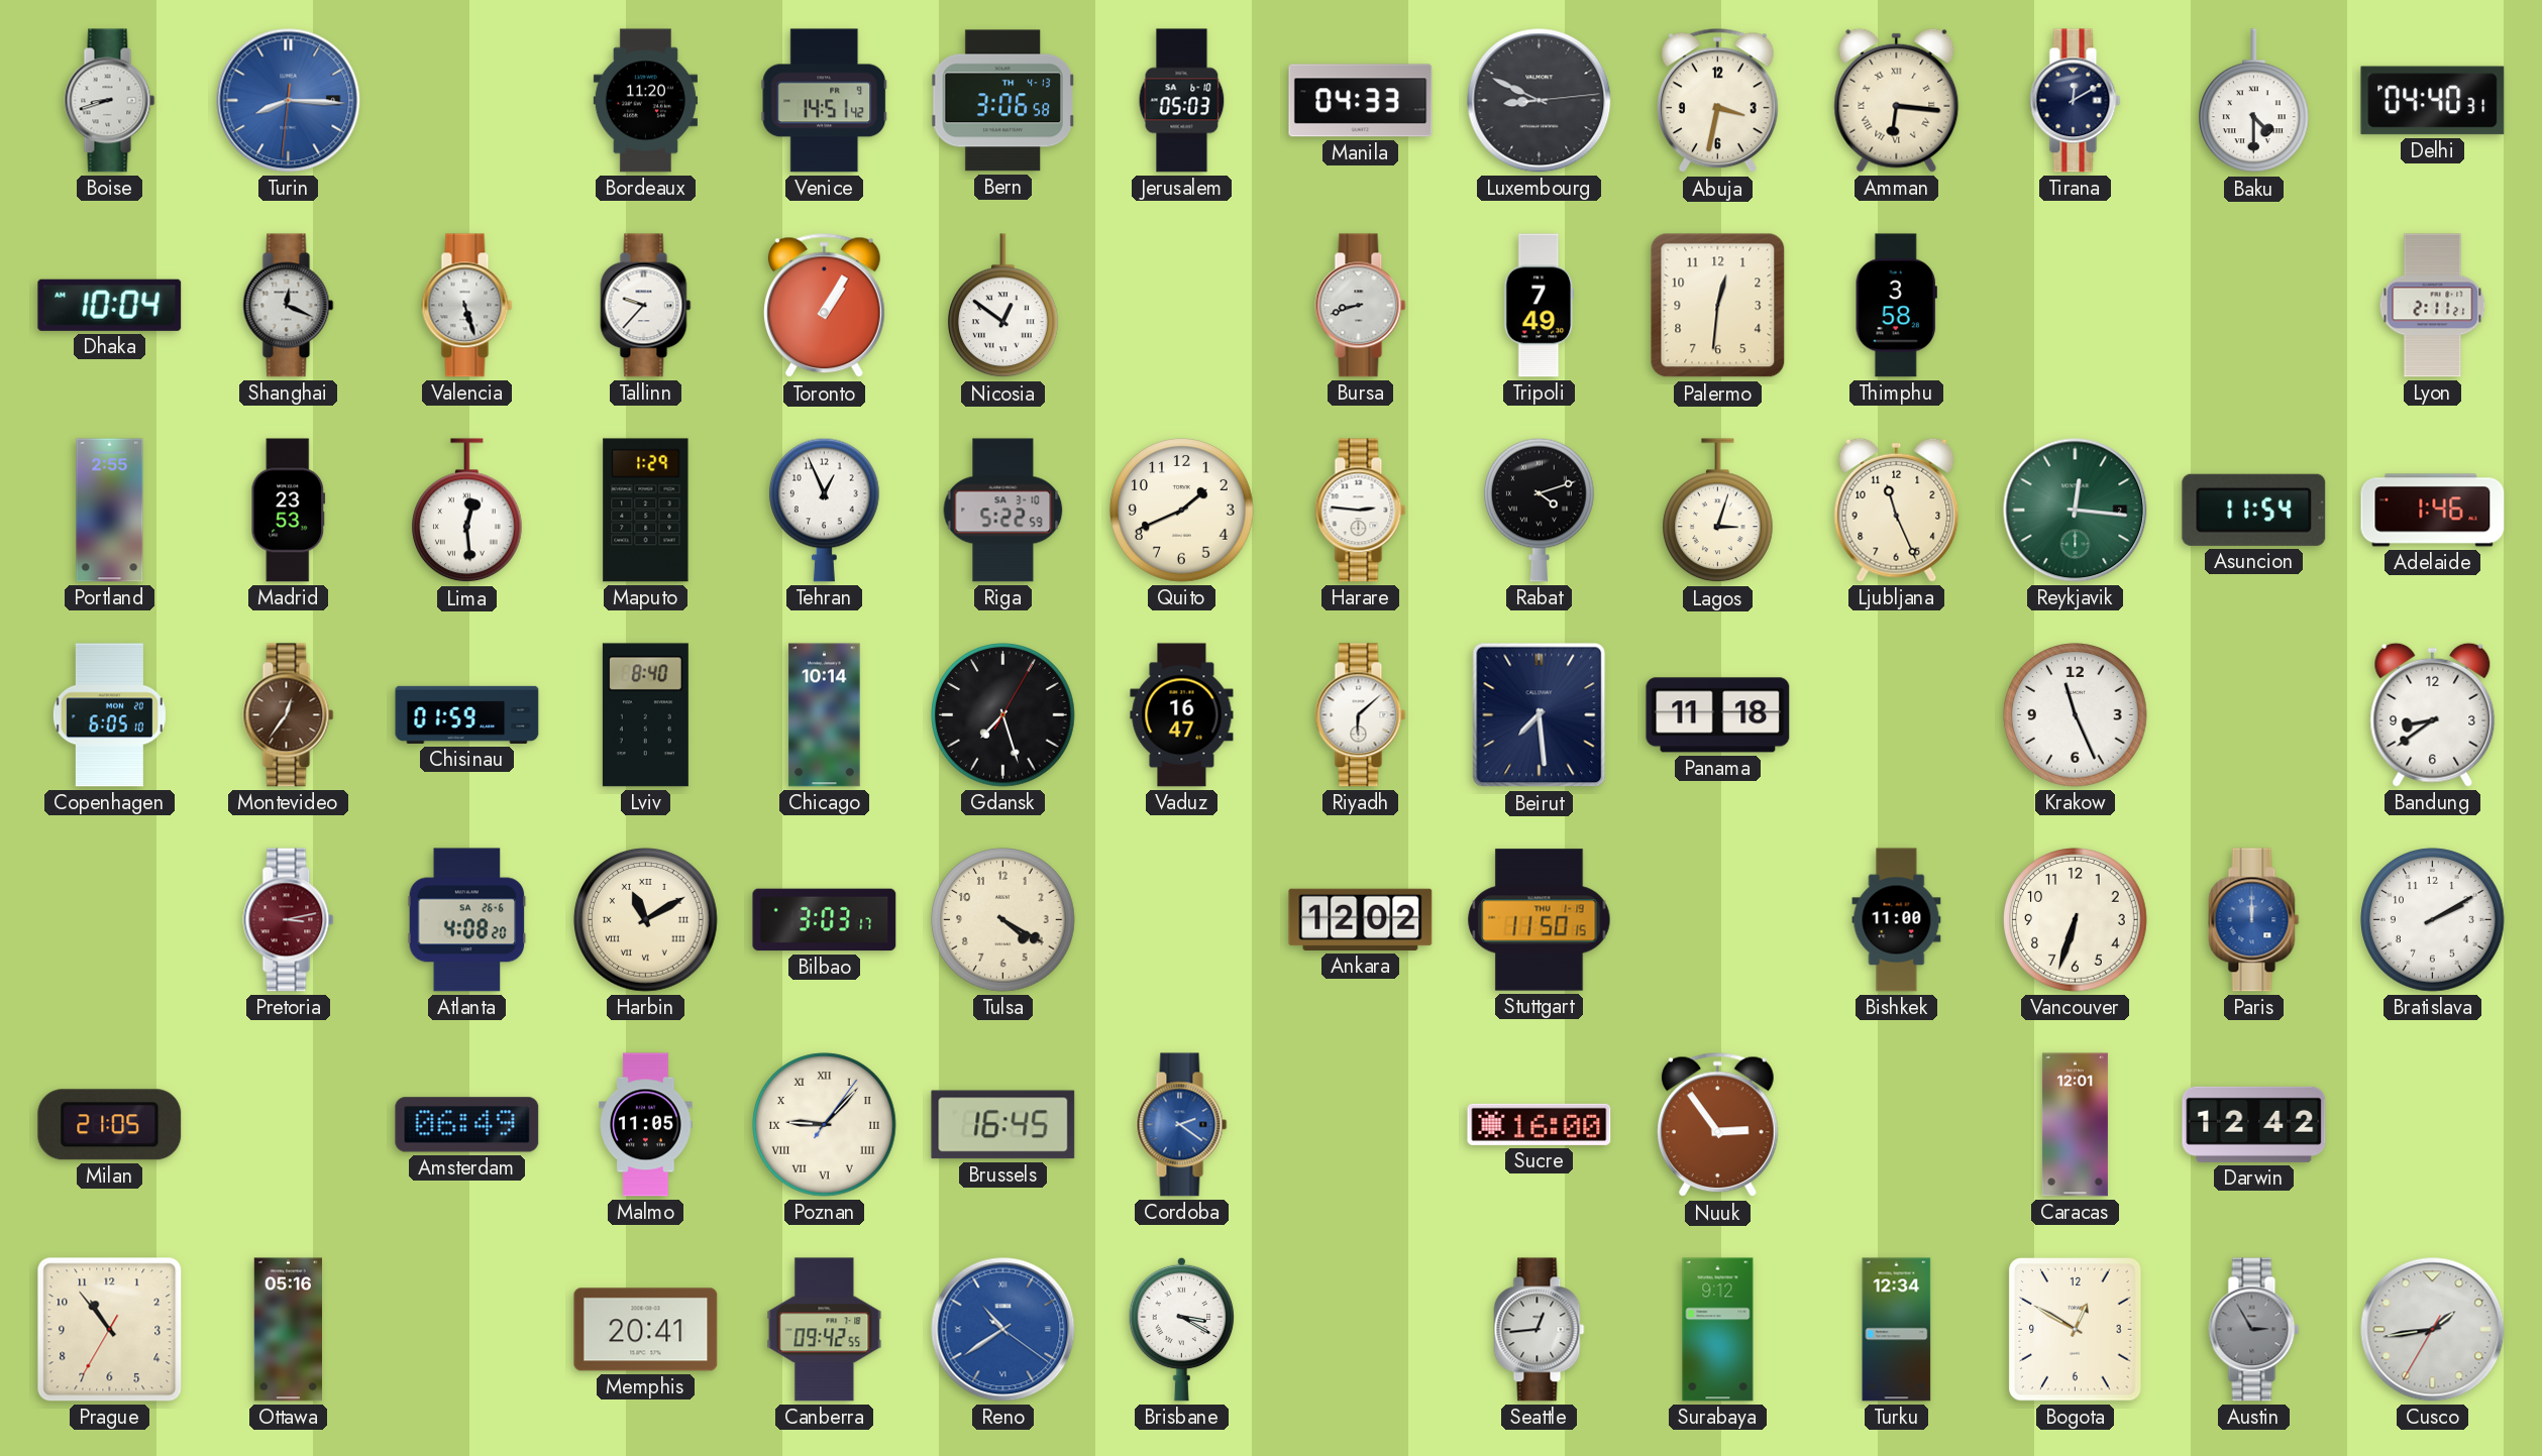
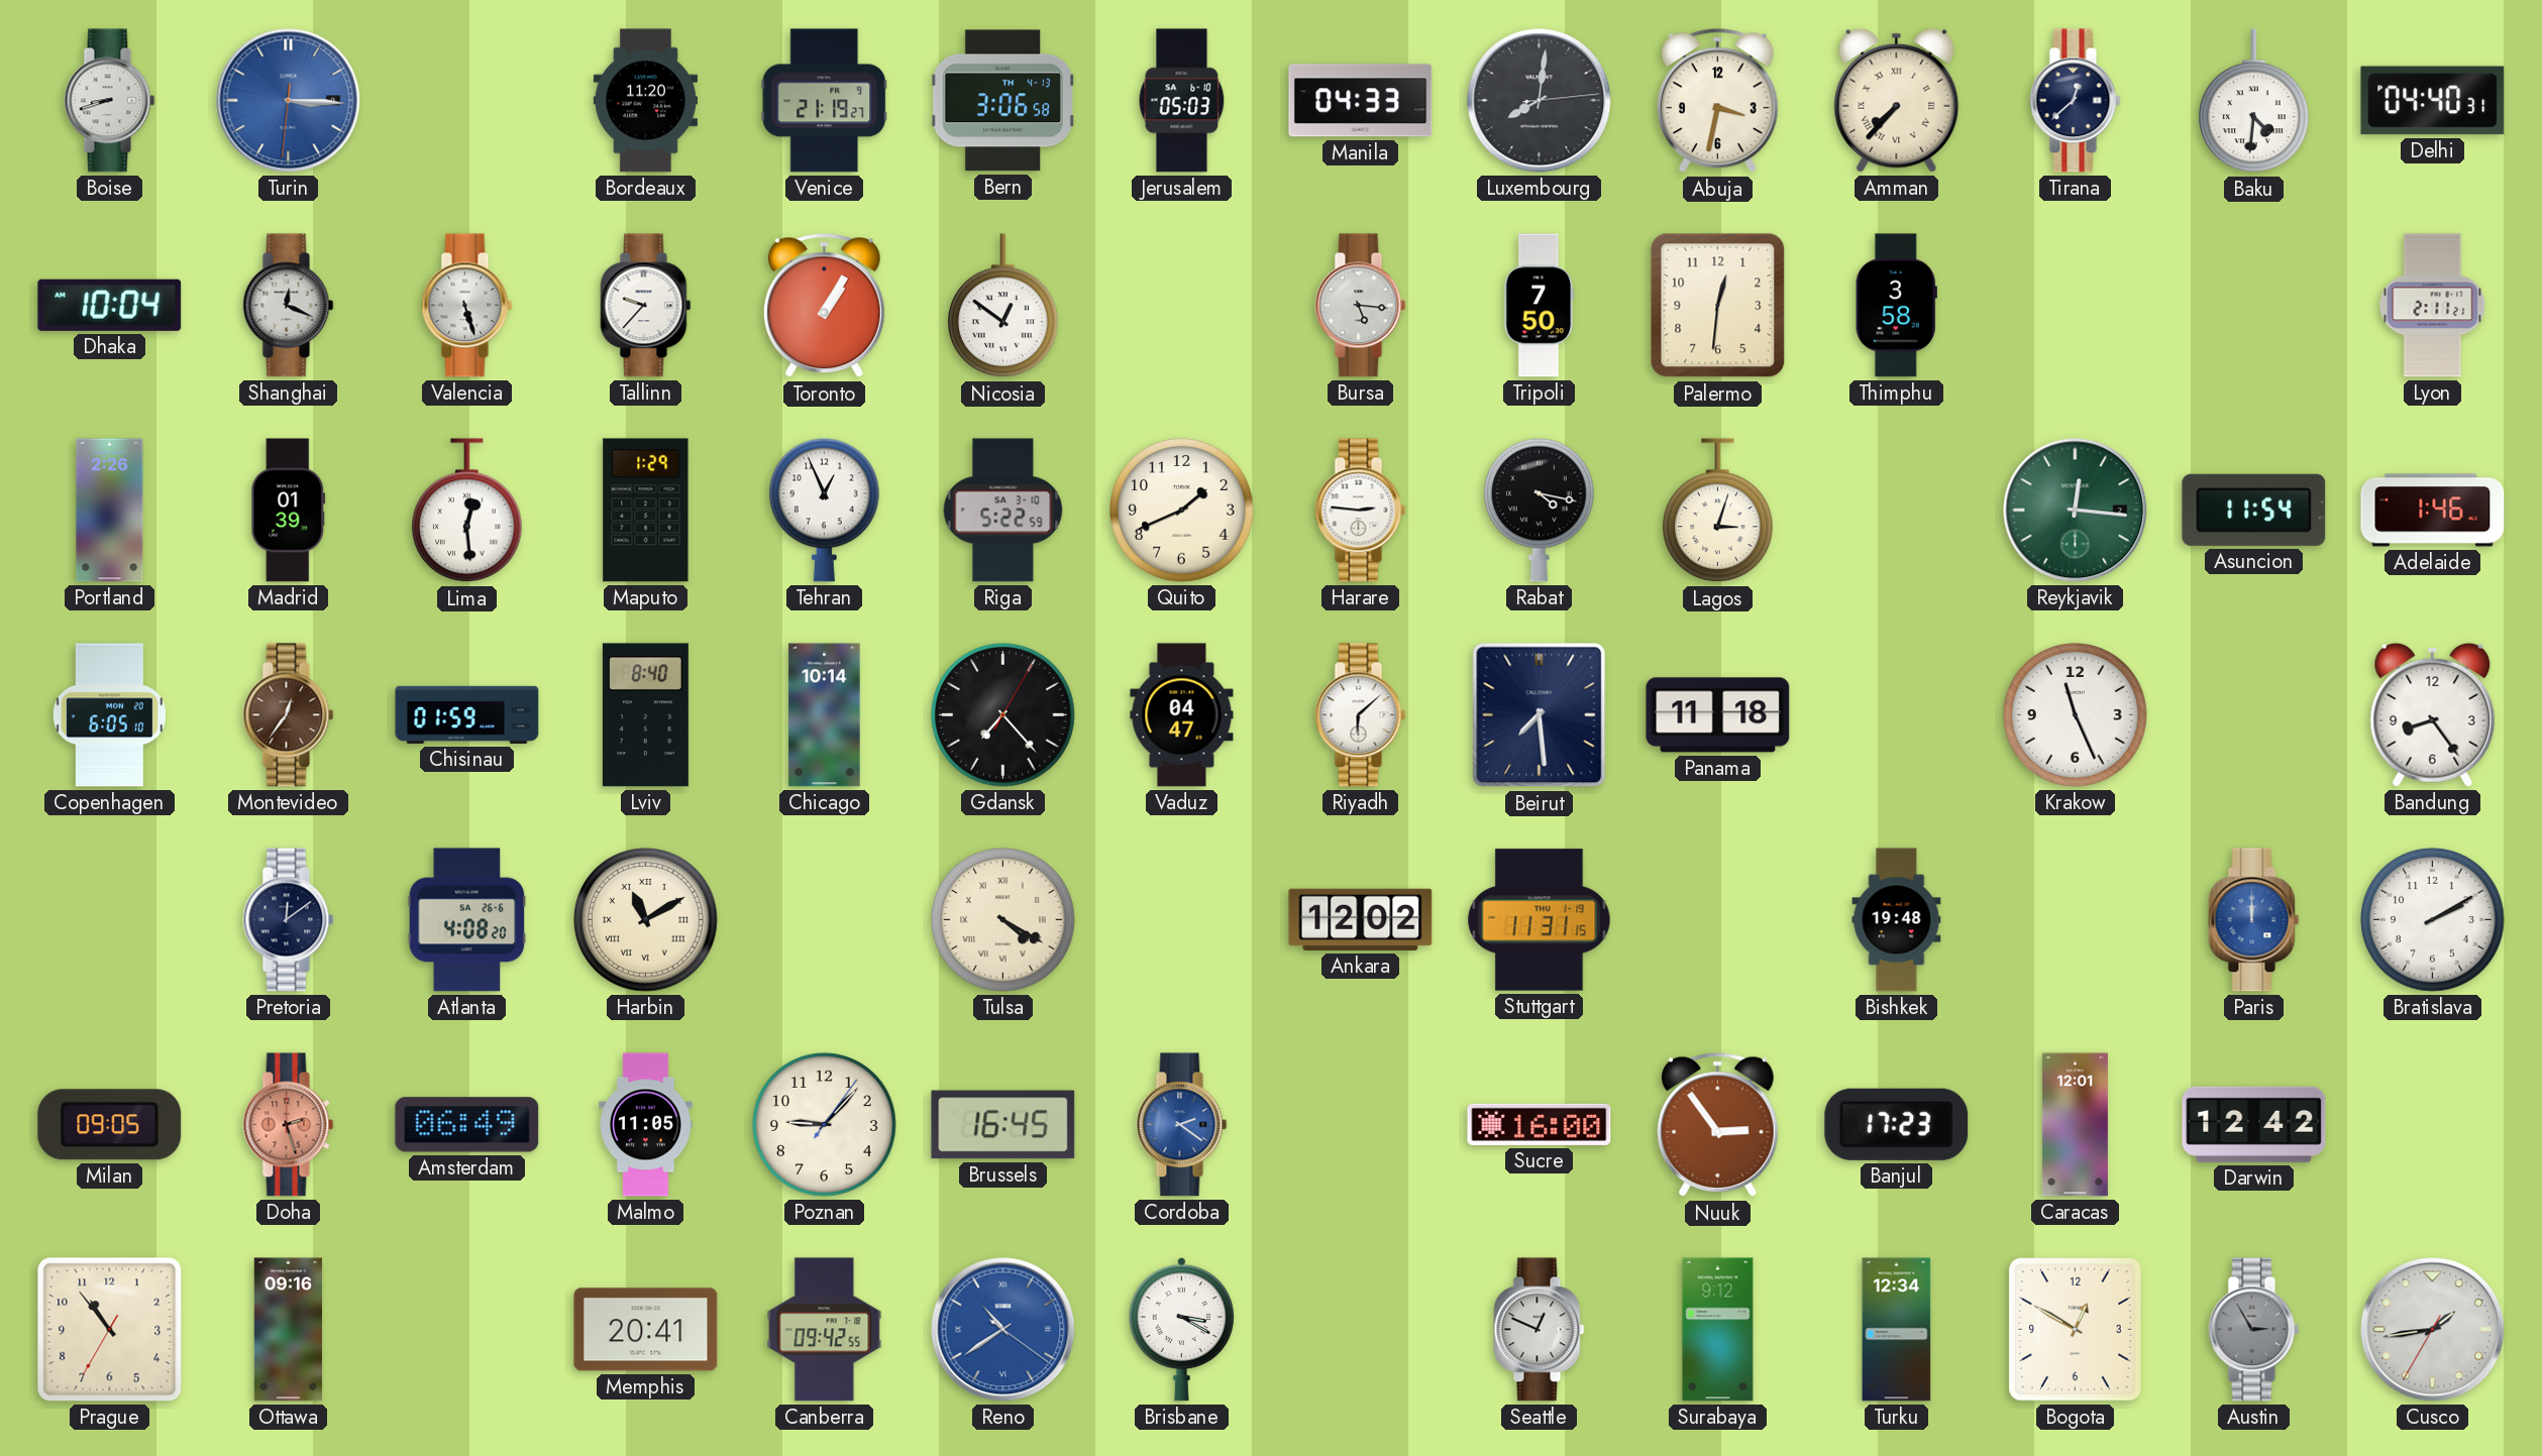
Turin: 8:15 -> 3:15
Venice: 14:51 -> 21:19
Luxembourg: 8:49 -> 8:01
Amman: 6:16 -> 7:37
Tirana: 12:10 -> 12:38
Baku: 4:30 -> 4:31
Bursa: 8:42 -> 5:16
Tripoli: 7:49 -> 7:50
Portland: 2:55 -> 2:26
Madrid: 23:53 -> 01:39
Rabat: 4:12 -> 4:17
Ljubljana: 11:26 -> none
Gdansk: 7:27 -> 7:23
Vaduz: 16:47 -> 04:47
Bandung: 8:39 -> 8:24
Pretoria: 3:13 -> 12:09
Pretoria dial: burgundy -> navy
Bilbao: 3:03 -> none
Tulsa numerals: Arabic -> Roman
Stuttgart: 11:50 -> 11:31
Bishkek: 11:00 -> 19:48
Vancouver: 6:33 -> none
Milan: 21:05 -> 09:05
Doha: none -> 2:27
Poznan numerals: Roman -> Arabic
Banjul: none -> 17:23
Ottawa: 05:16 -> 09:16
Seattle: 12:44 -> 12:49
